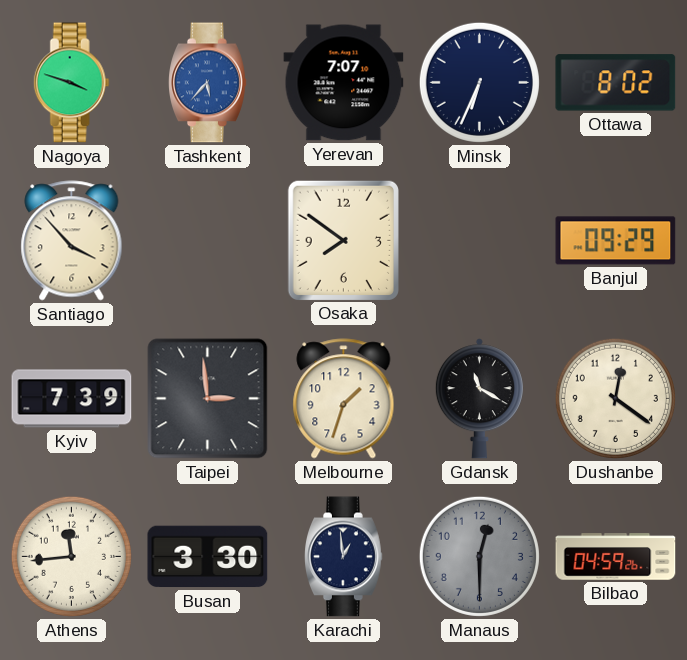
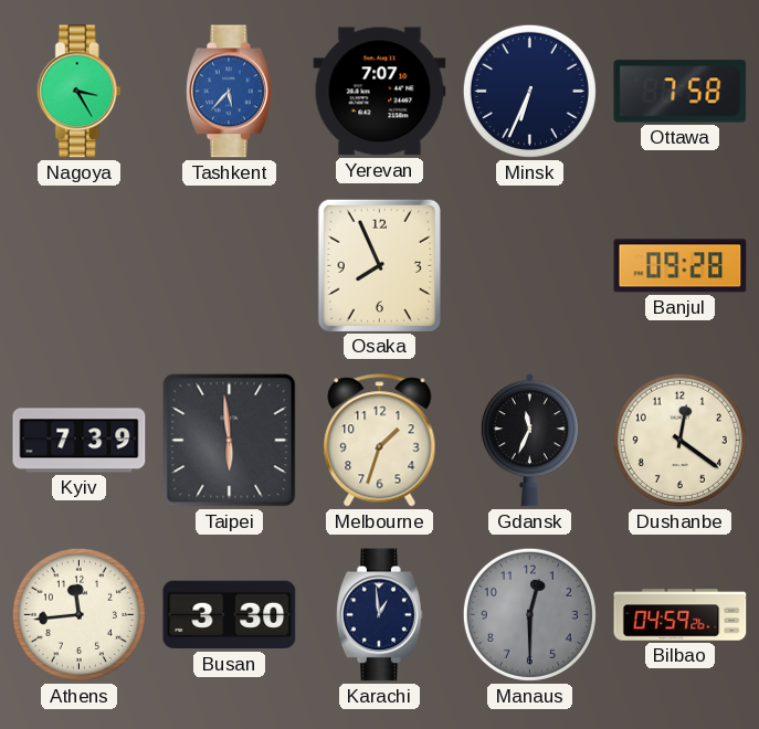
Nagoya: 3:48 -> 3:25
Ottawa: 8:02 -> 7:58
Santiago: 3:53 -> none
Osaka: 7:51 -> 7:56
Banjul: 09:29 -> 09:28
Taipei: 2:59 -> 5:59
Gdansk: 11:20 -> 11:34
